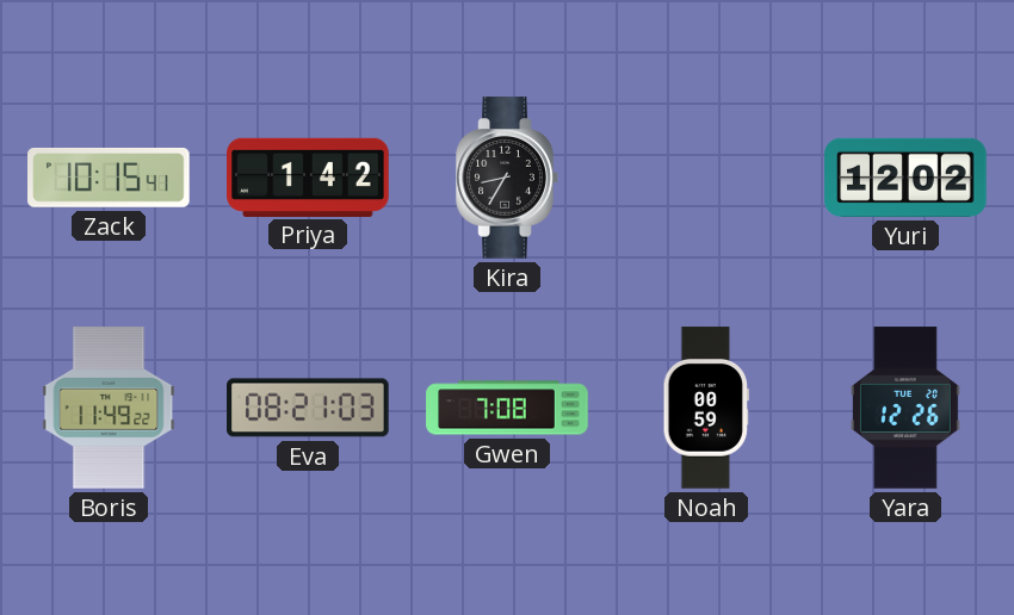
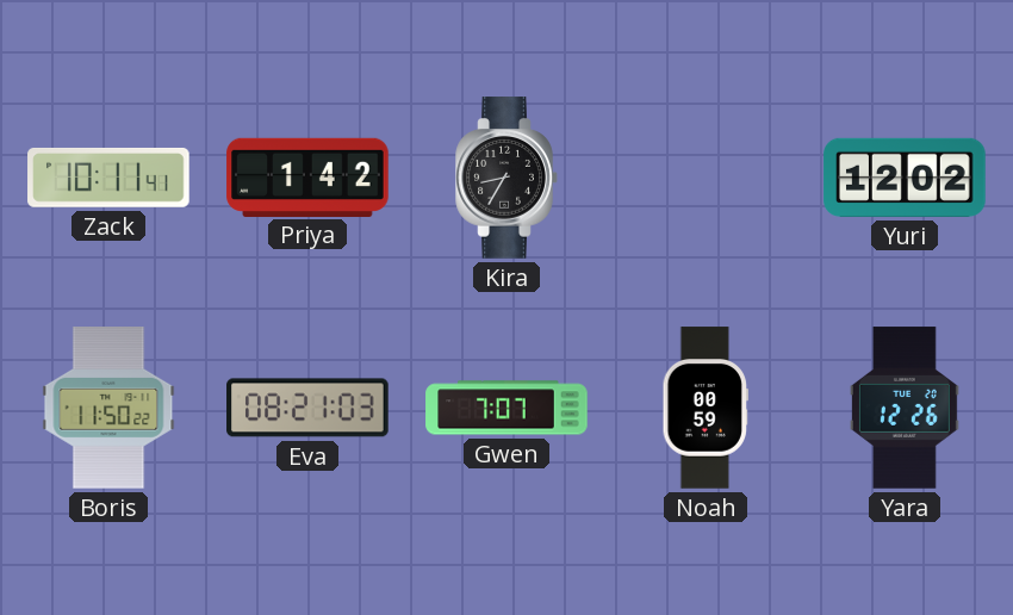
Zack: 10:15 -> 10:11
Boris: 11:49 -> 11:50
Gwen: 7:08 -> 7:07
